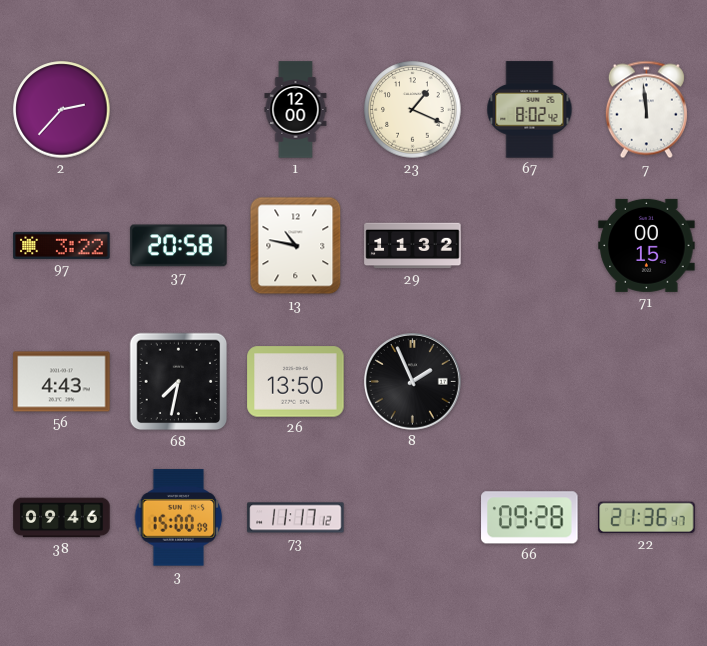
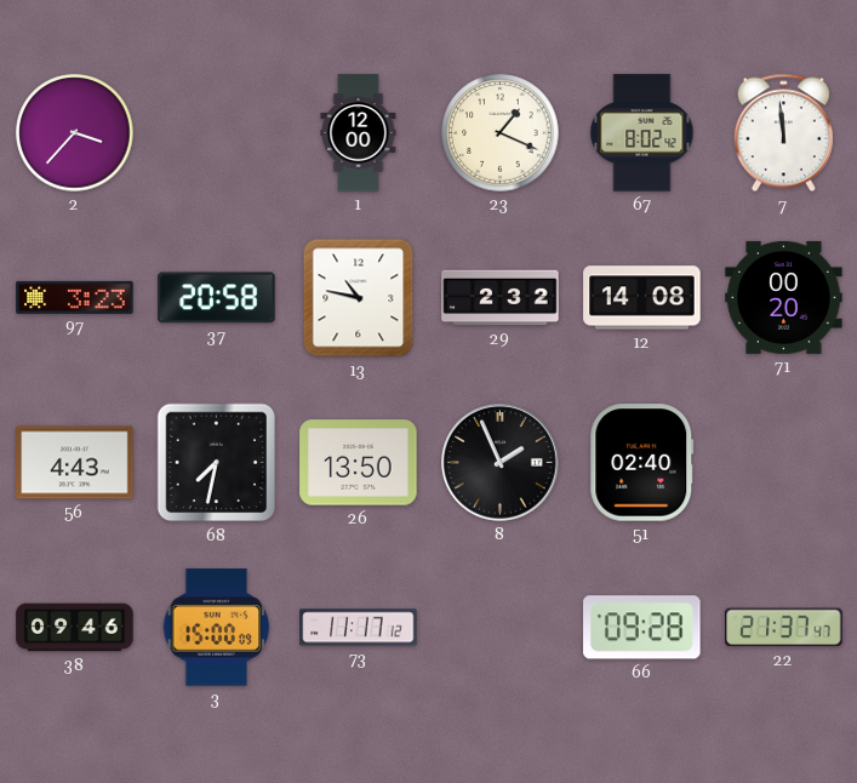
2: 2:37 -> 3:37
97: 3:22 -> 3:23
29: 11:32 -> 2:32
12: none -> 14:08
71: 00:15 -> 00:20
51: none -> 02:40
22: 21:36 -> 21:37
